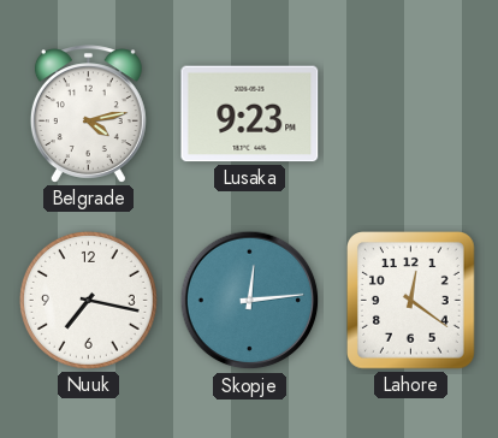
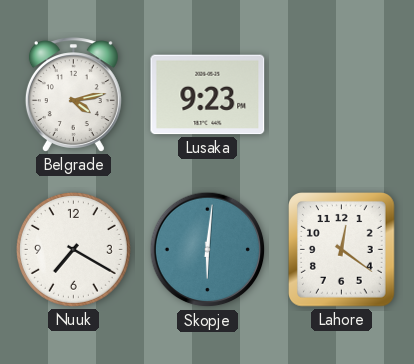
Nuuk: 7:17 -> 7:20
Skopje: 12:14 -> 6:01
